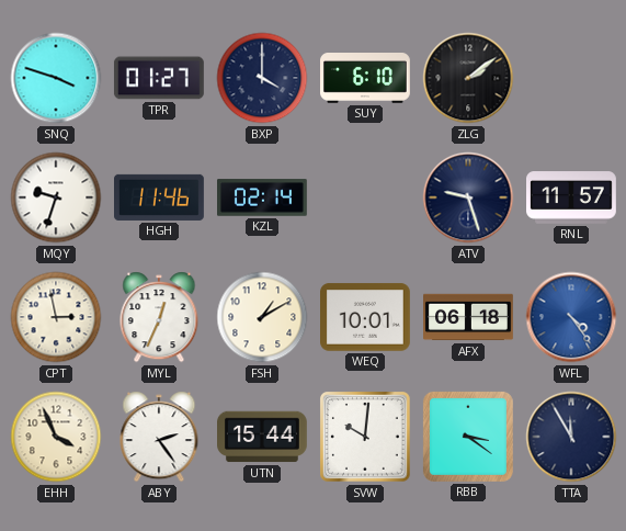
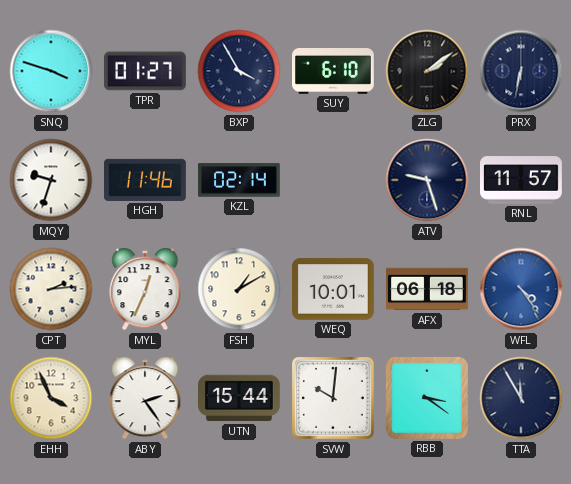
BXP: 4:00 -> 3:55
PRX: none -> 6:32
CPT: 2:58 -> 2:14
